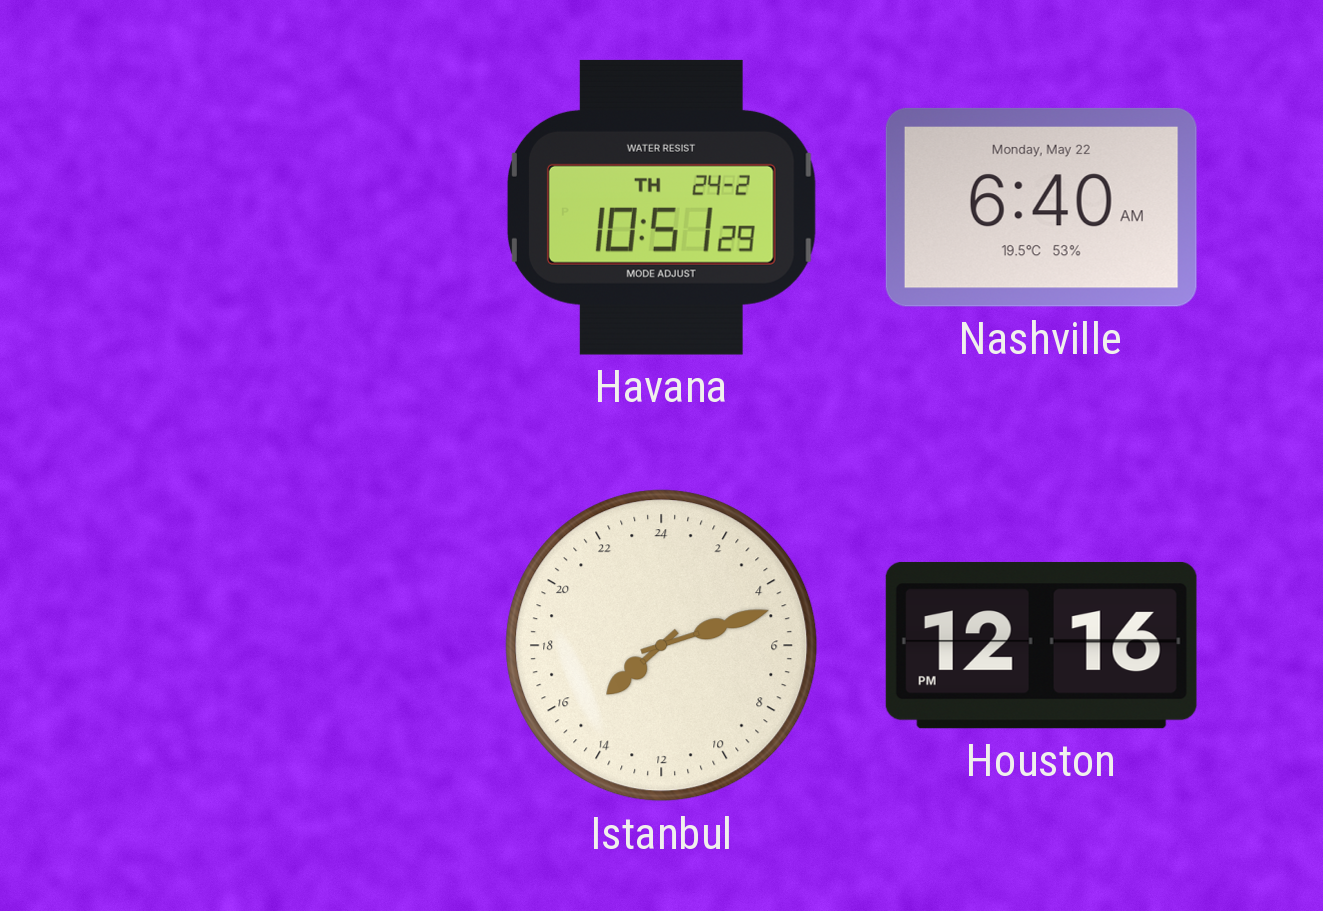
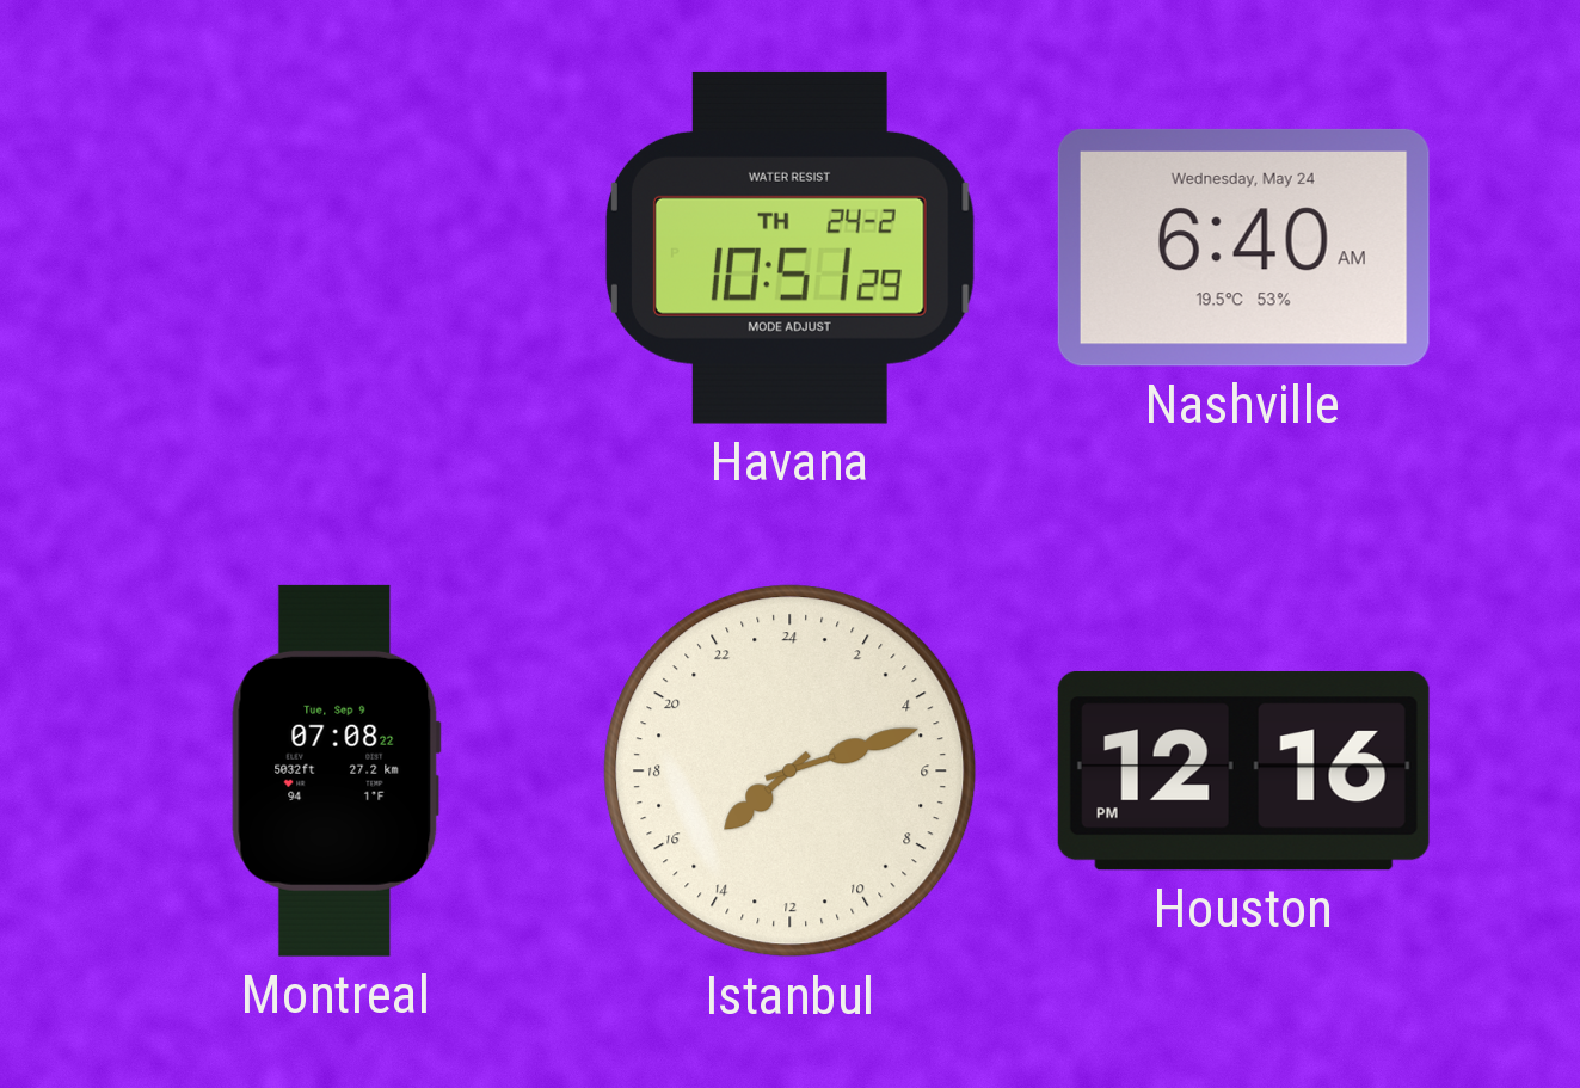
Nashville date: Monday, May 22 -> Wednesday, May 24
Montreal: none -> 07:08
